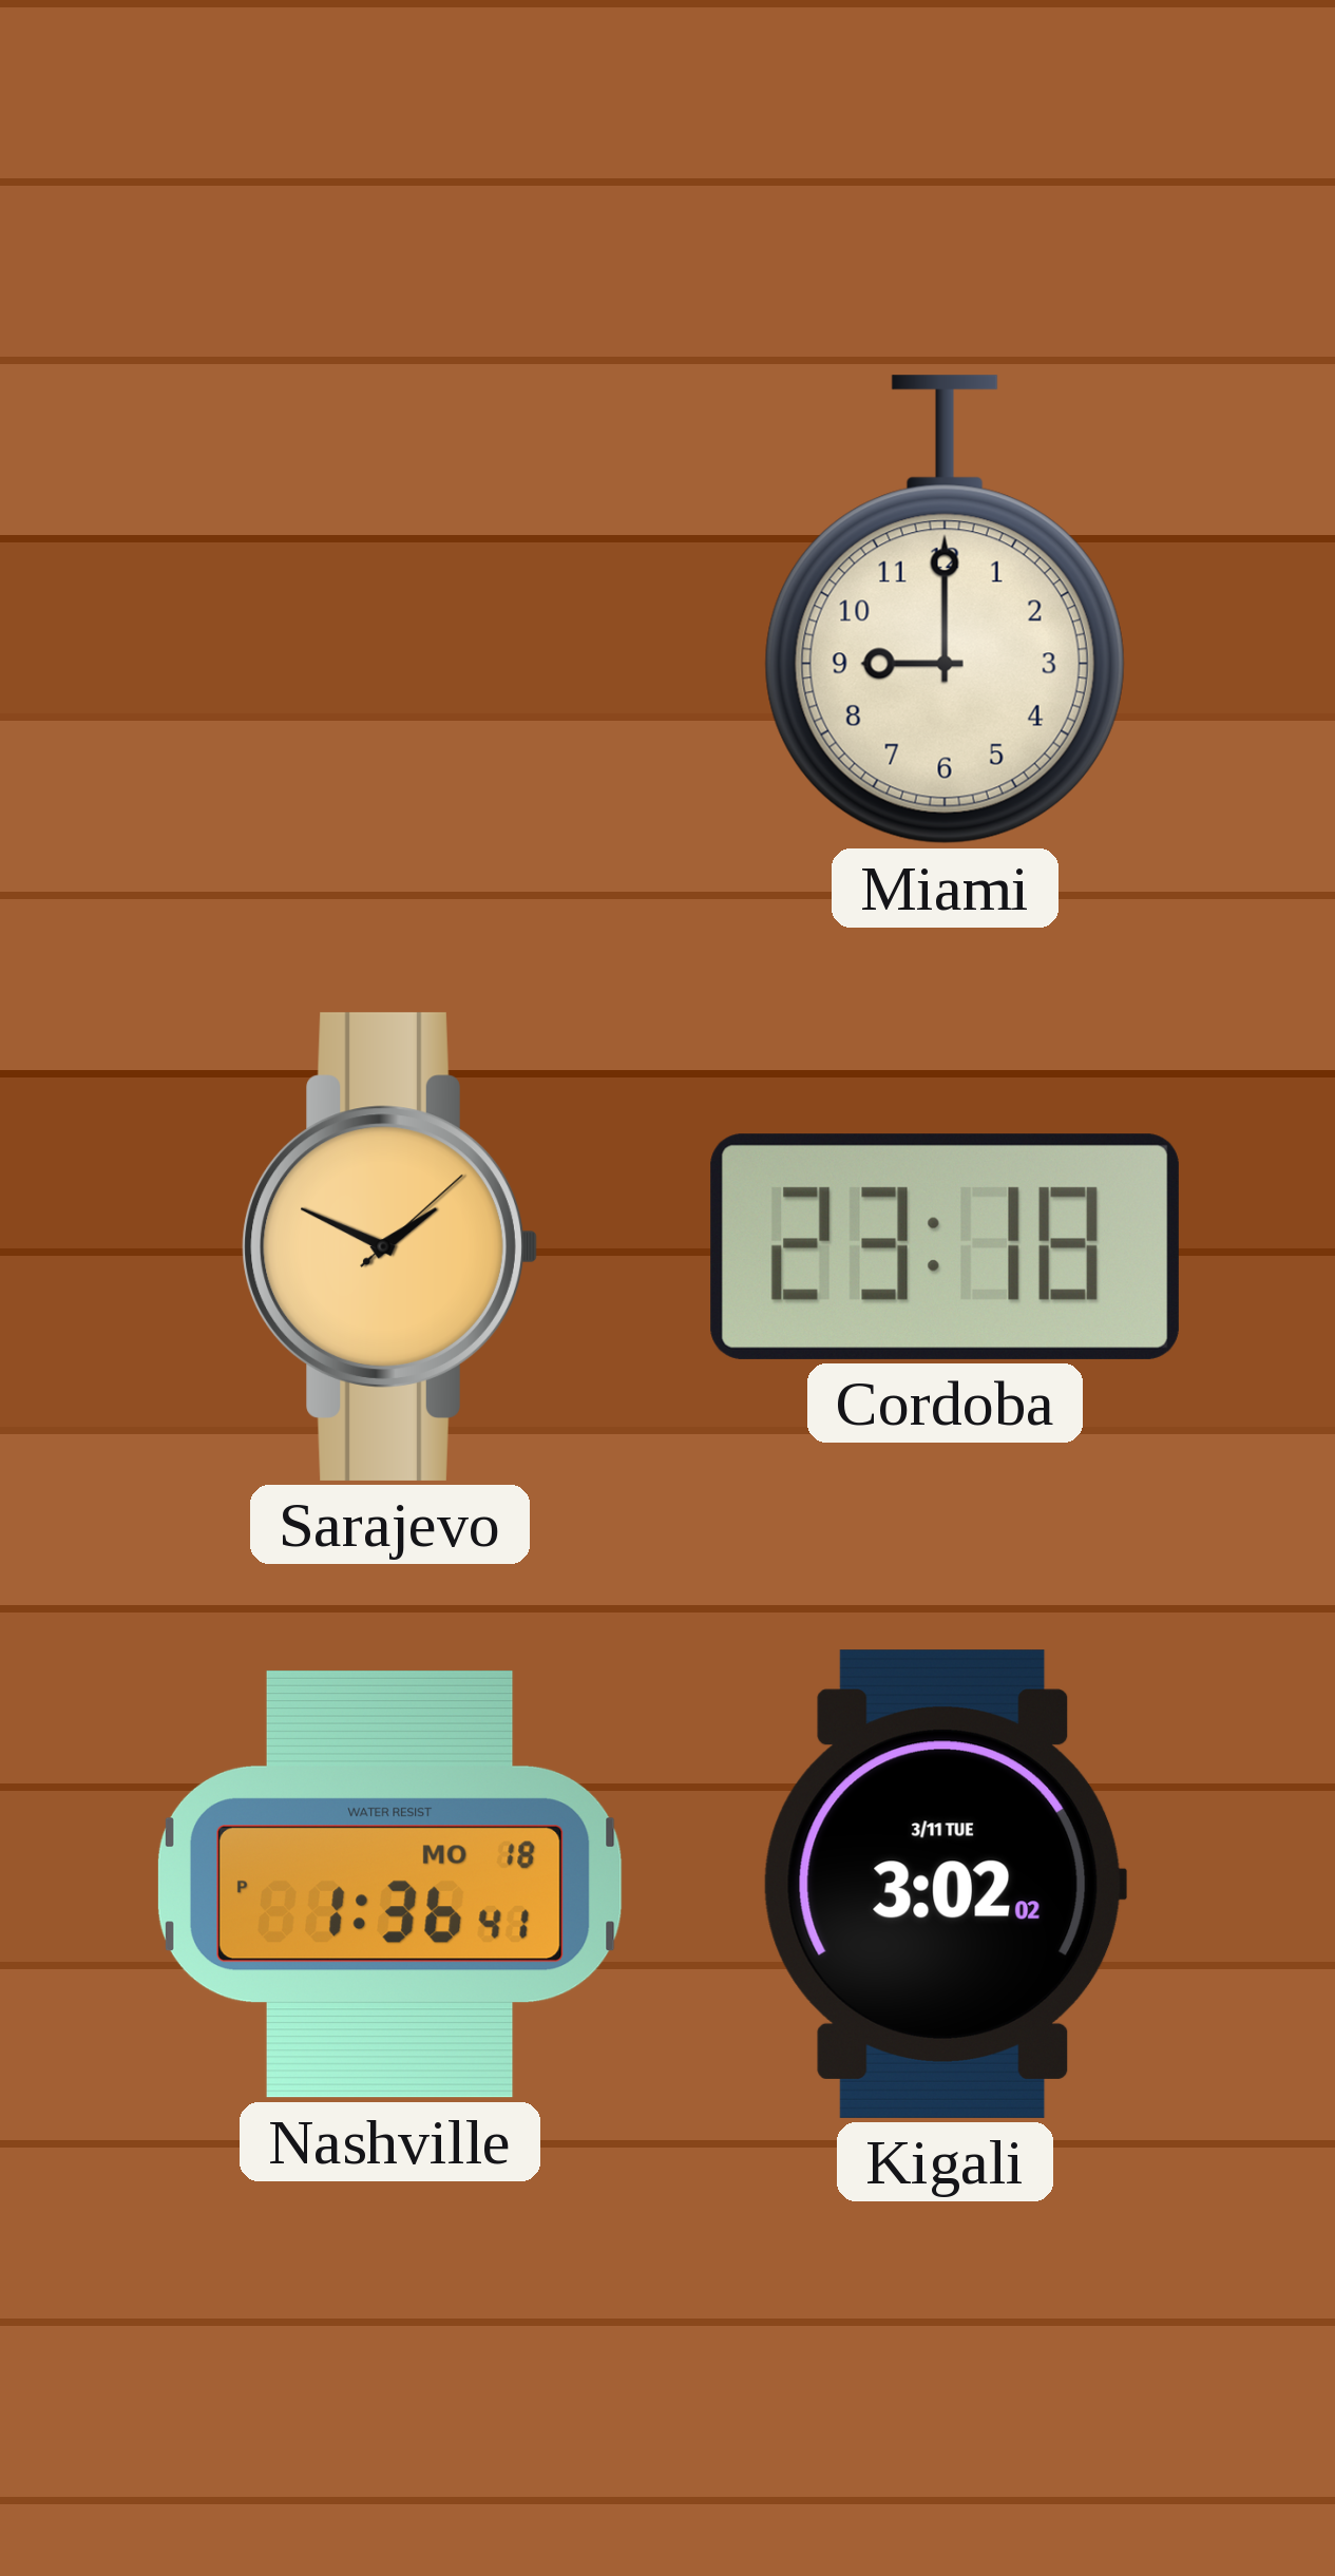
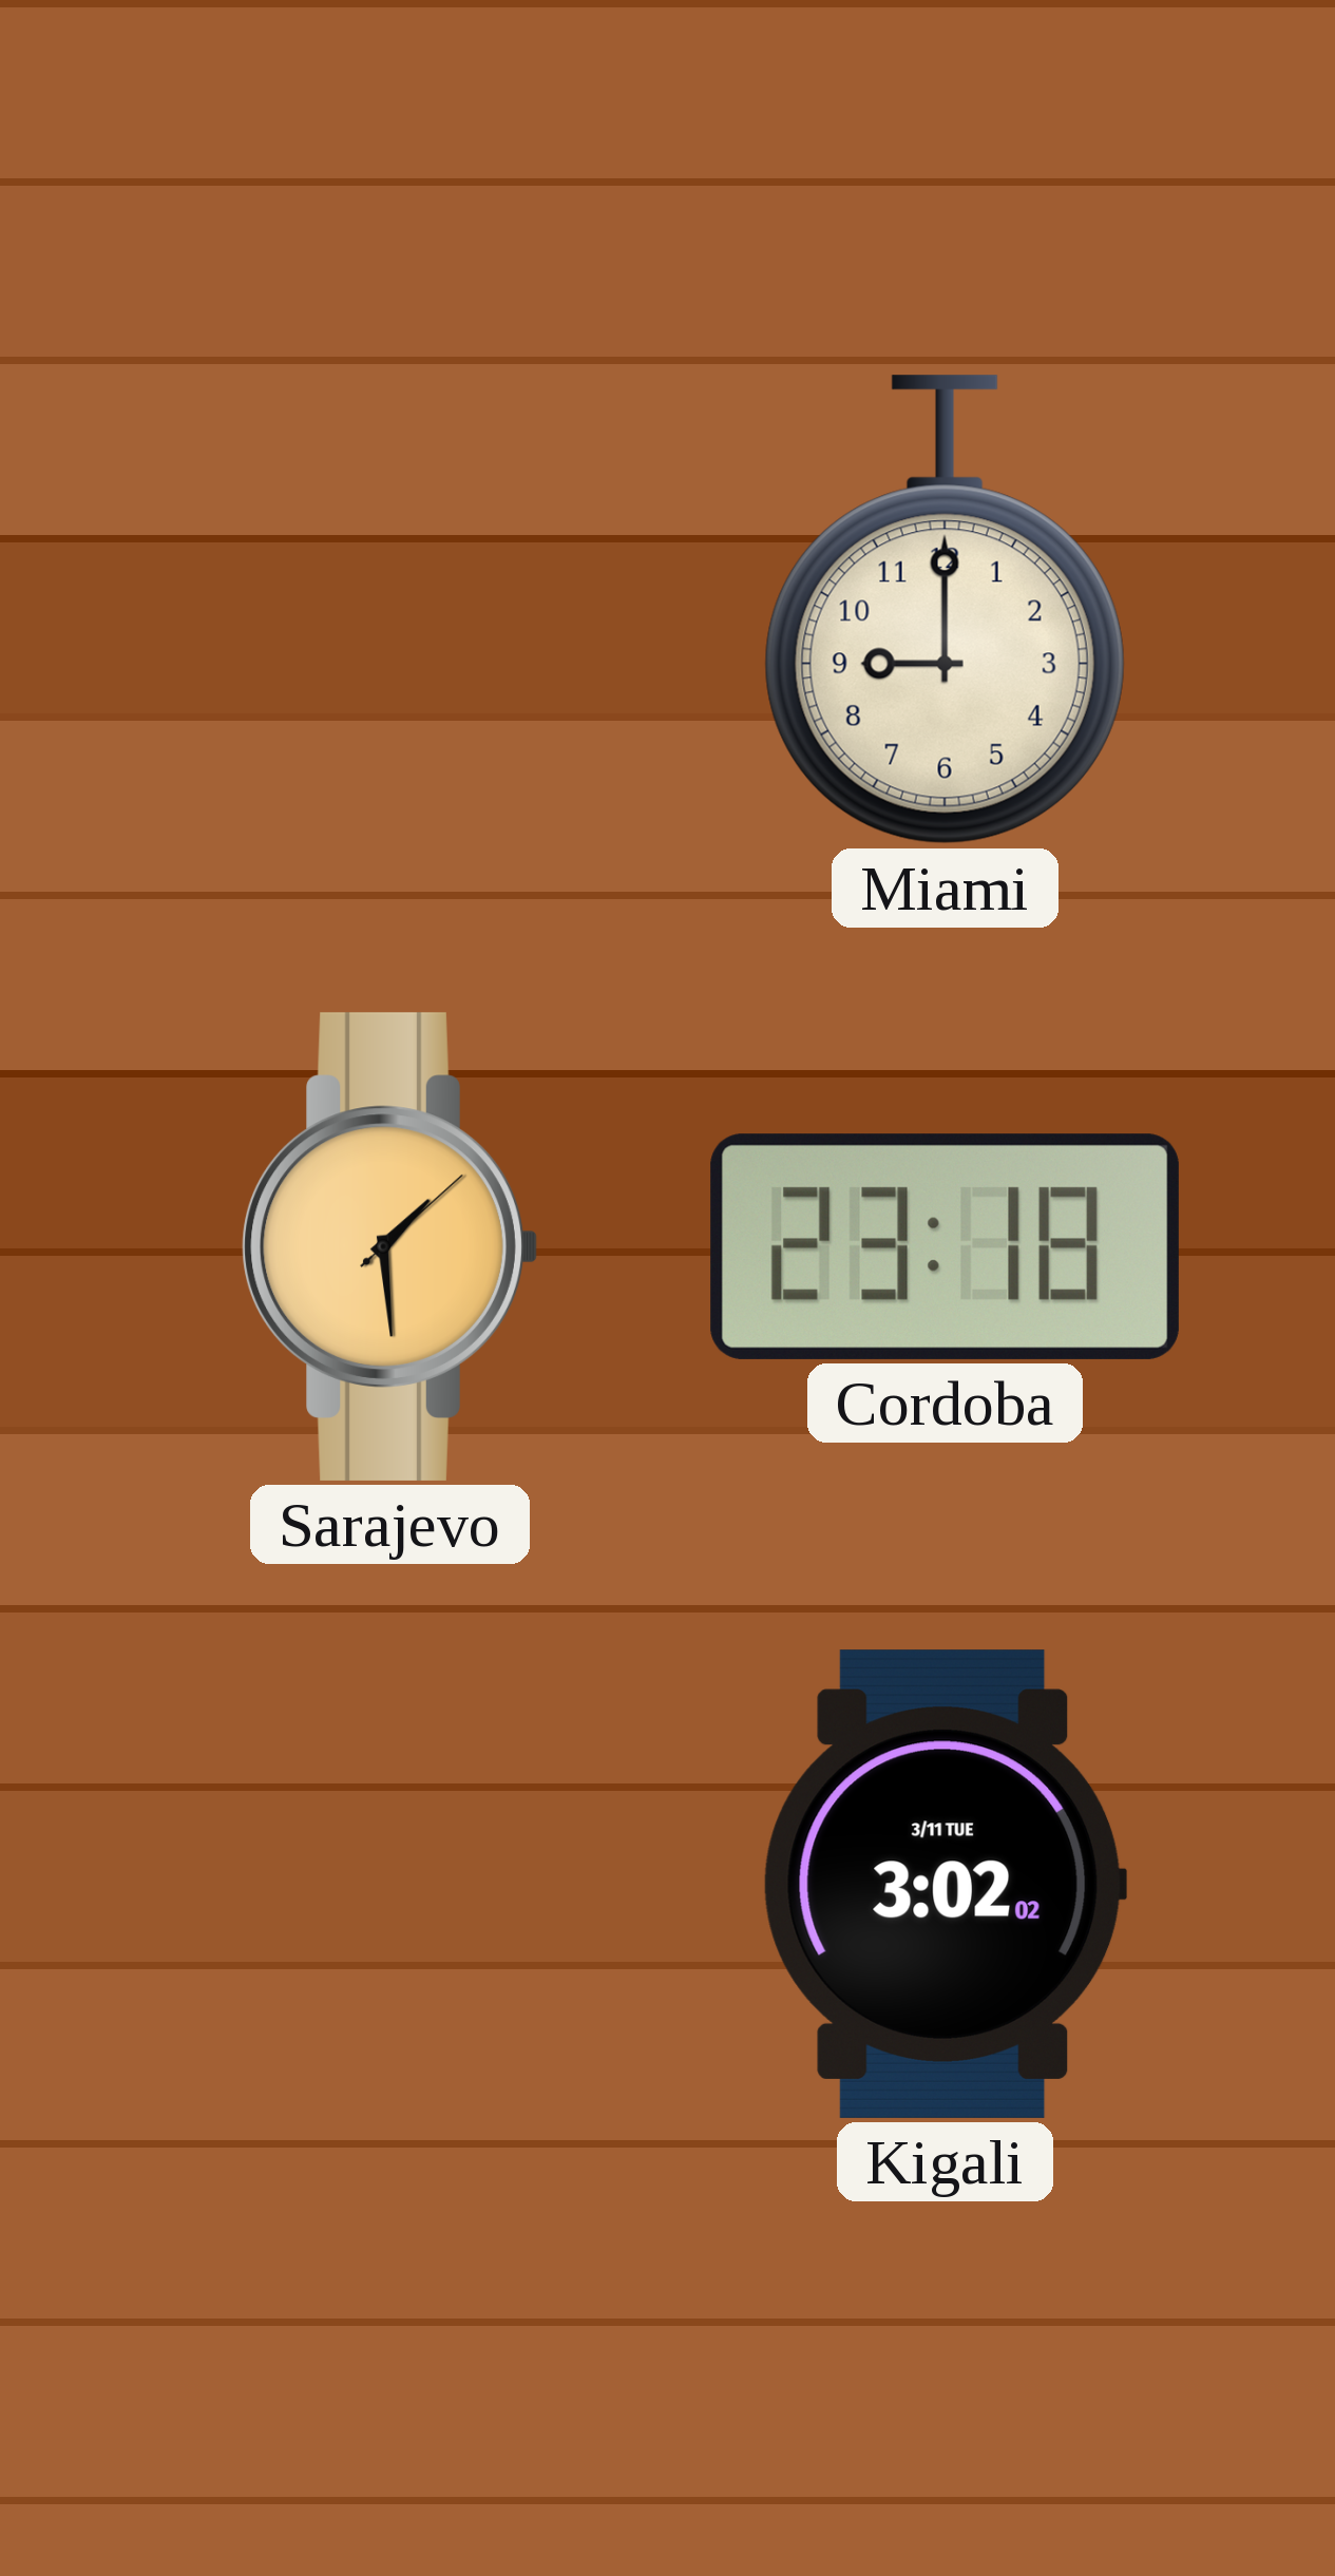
Sarajevo: 1:49 -> 1:29
Nashville: 1:36 -> none
